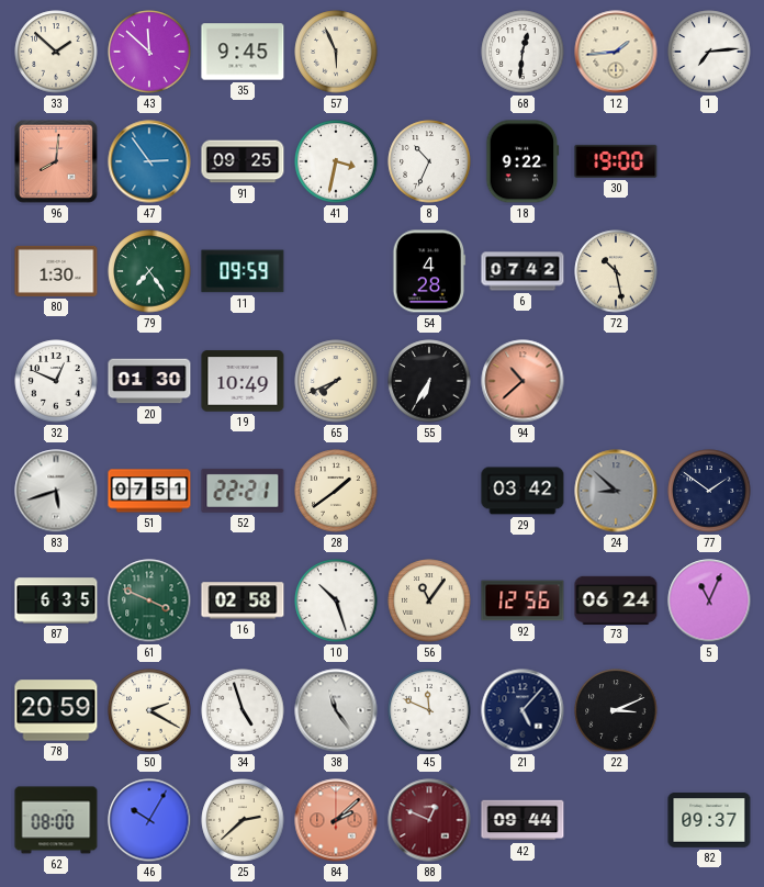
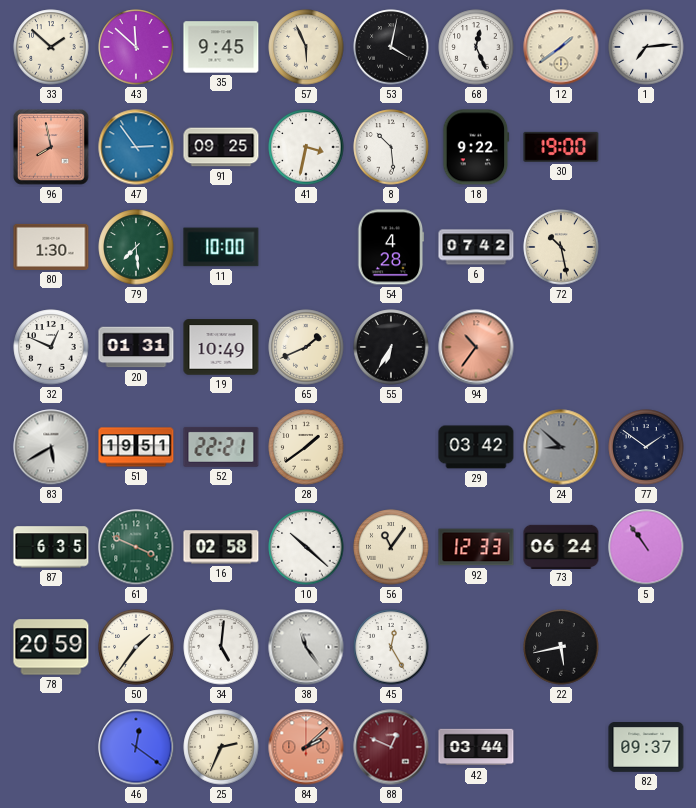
53: none -> 4:02
68: 12:31 -> 12:26
12: 1:44 -> 1:39
96: 8:01 -> 7:58
8: 10:34 -> 10:29
79: 7:24 -> 7:29
11: 09:59 -> 10:00
20: 01:30 -> 01:31
65: 7:41 -> 1:41
94: 10:38 -> 10:36
83: 5:42 -> 5:40
51: 07:51 -> 19:51
10: 10:27 -> 10:22
92: 12:56 -> 12:33
5: 11:04 -> 10:54
50: 2:20 -> 1:36
34: 4:57 -> 5:01
45: 11:49 -> 12:25
21: 5:07 -> none
22: 3:11 -> 5:43
62: 08:00 -> none
46: 10:05 -> 12:21
25: 2:38 -> 2:34
42: 09:44 -> 03:44
